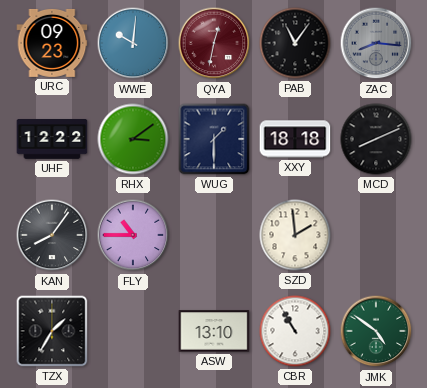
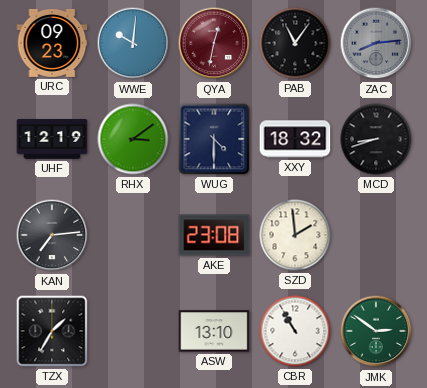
ZAC: 8:16 -> 8:14
UHF: 12:22 -> 12:19
WUG: 1:30 -> 4:30
XXY: 18:18 -> 18:32
MCD: 8:11 -> 8:42
KAN: 8:06 -> 7:14
FLY: 10:45 -> none
AKE: none -> 23:08
JMK: 4:51 -> 2:51
